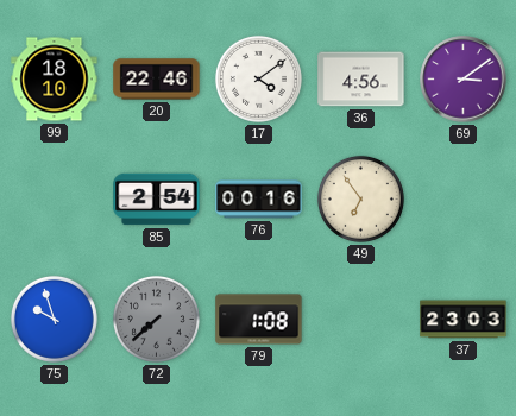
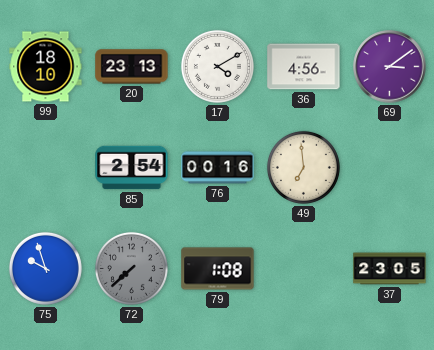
20: 22:46 -> 23:13
17: 4:09 -> 4:10
49: 6:54 -> 6:59
37: 23:03 -> 23:05
